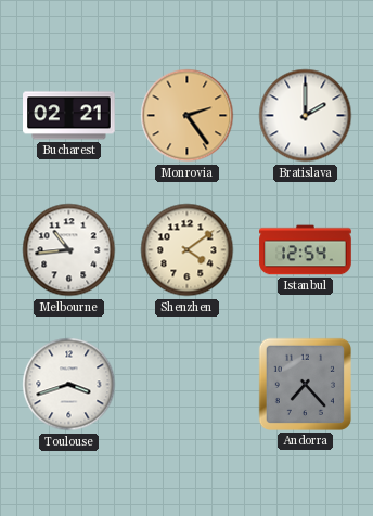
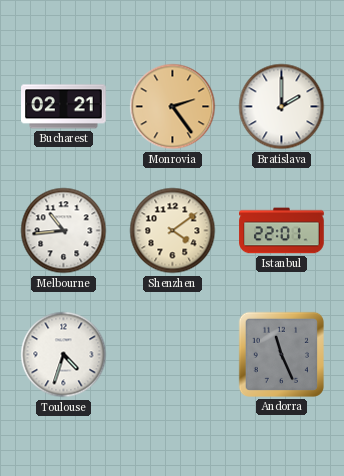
Istanbul: 12:54 -> 22:01
Toulouse: 3:42 -> 4:33
Andorra: 7:23 -> 11:26
